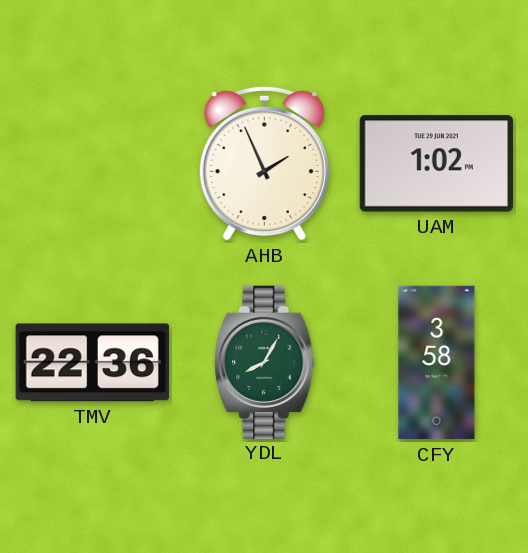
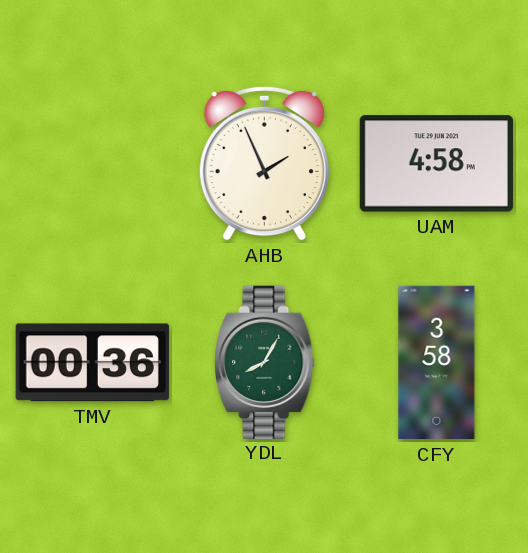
UAM: 1:02 -> 4:58
TMV: 22:36 -> 00:36
